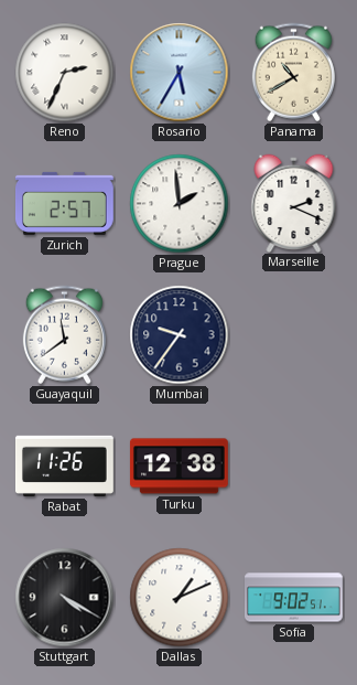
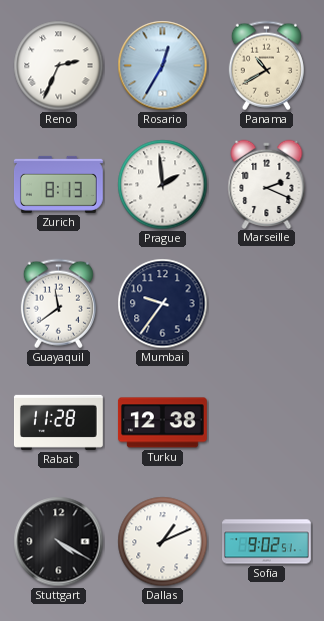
Rosario: 5:35 -> 12:35
Zurich: 2:57 -> 8:13
Rabat: 11:26 -> 11:28
